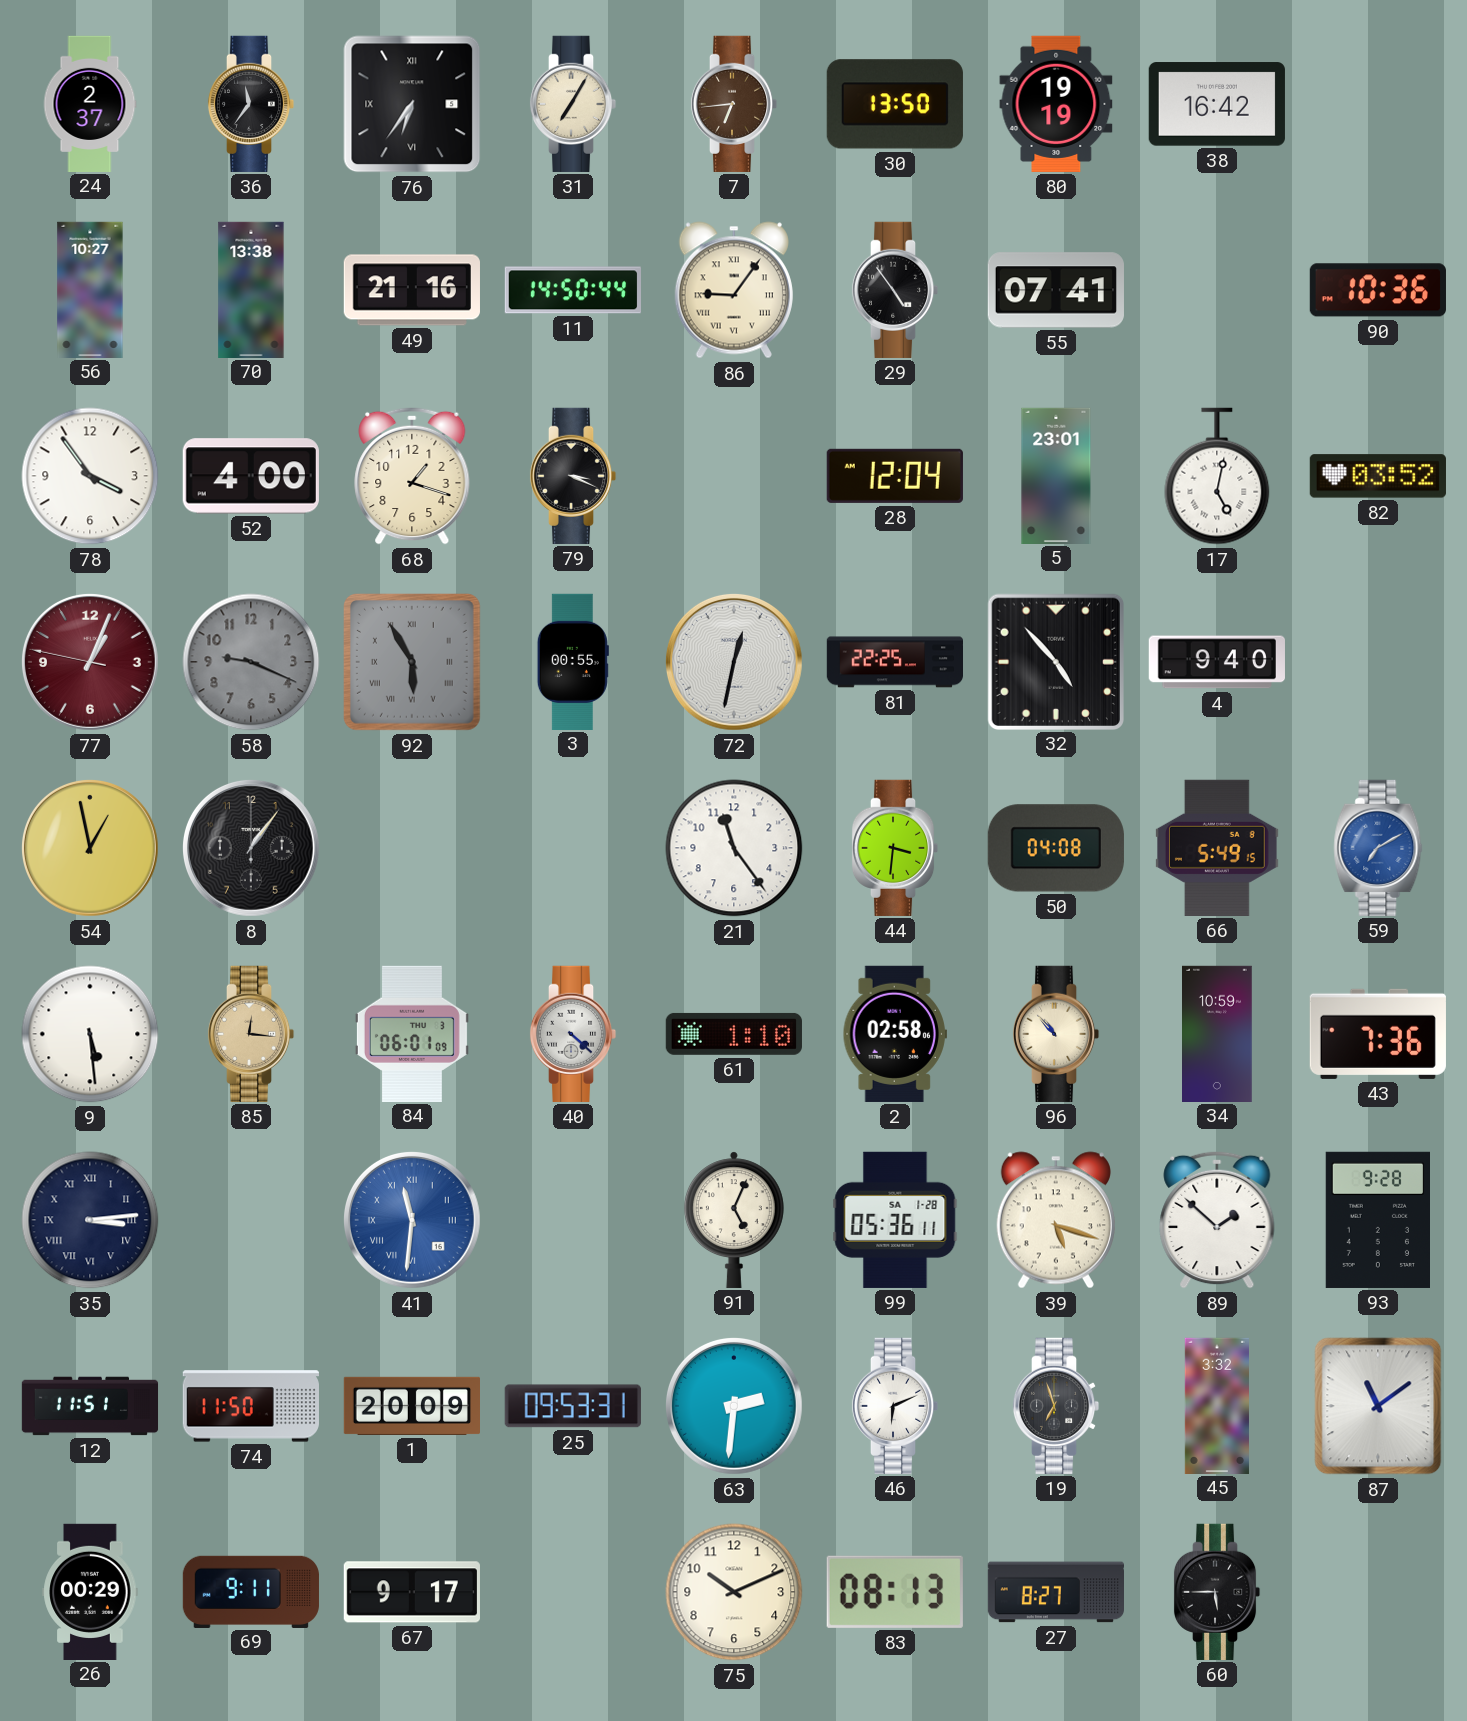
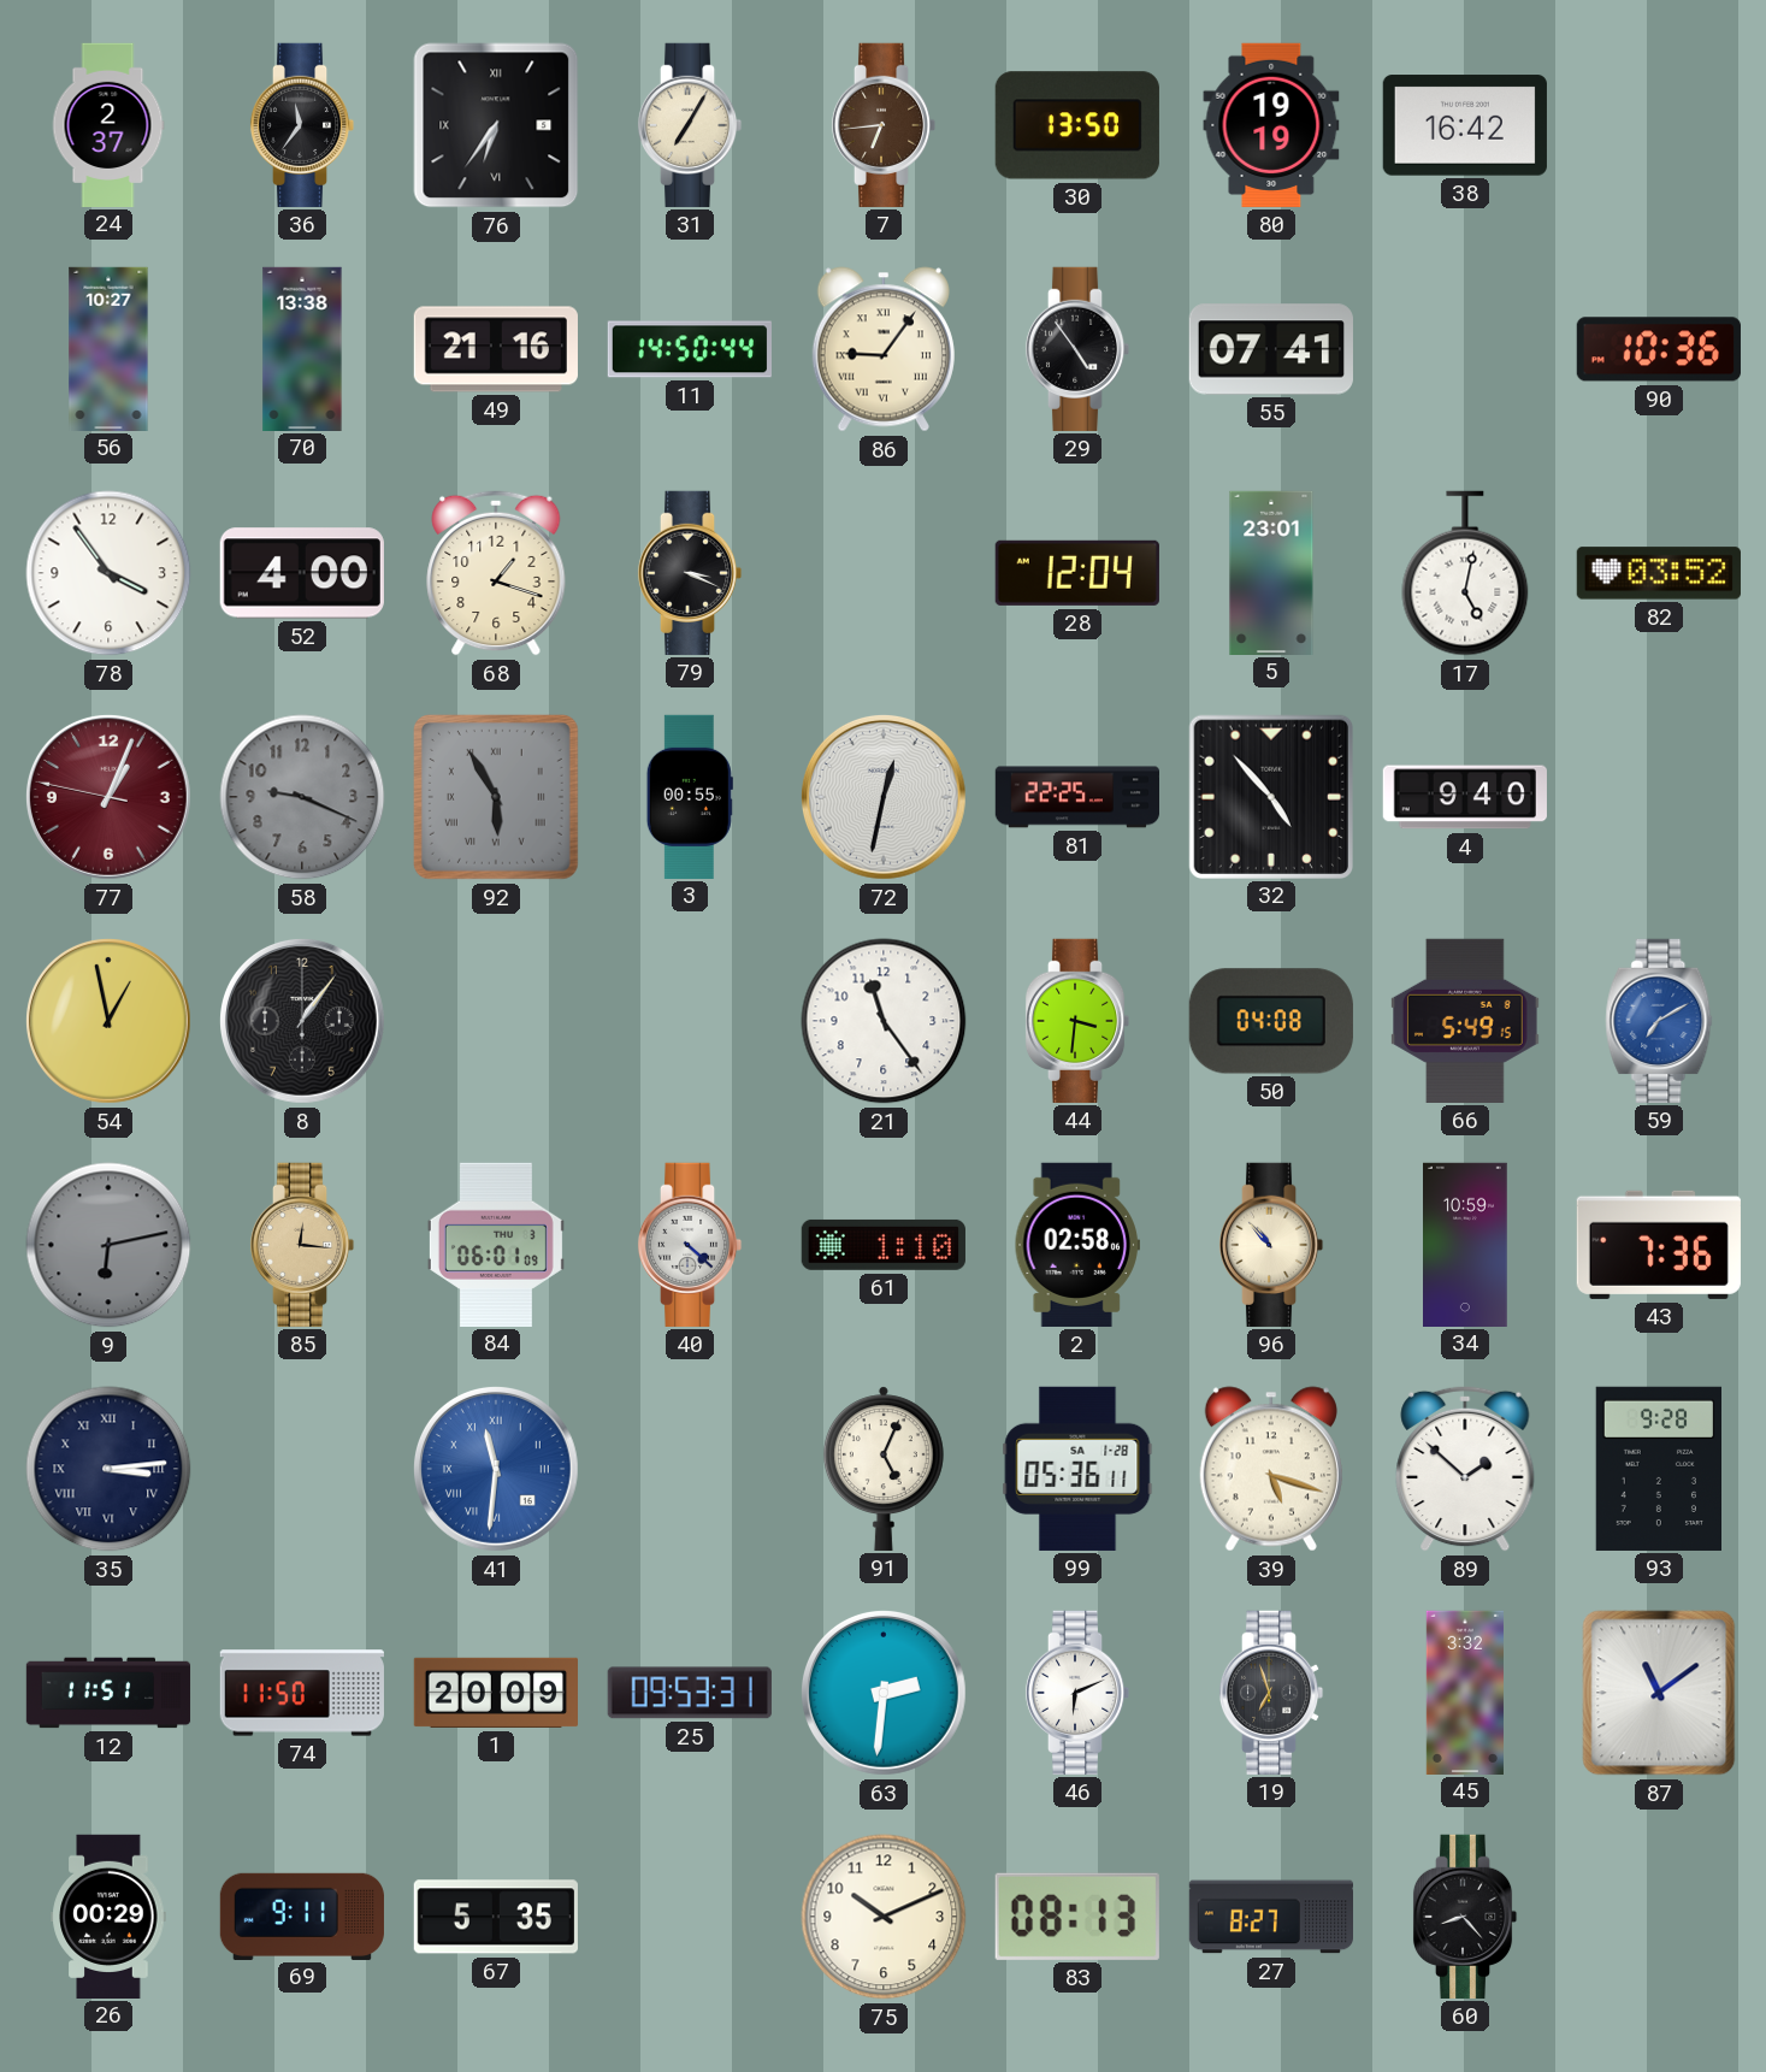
9: 5:29 -> 6:13
9 dial: white -> grey
67: 9:17 -> 5:35
60: 5:45 -> 8:23
